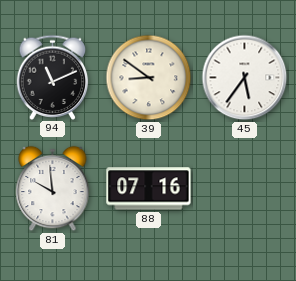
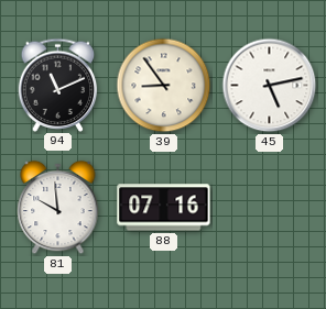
39: 8:51 -> 8:54
45: 5:36 -> 5:13
